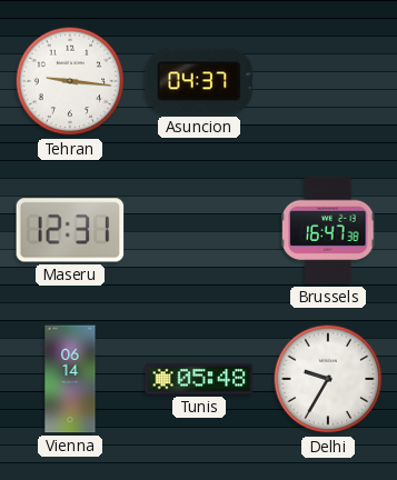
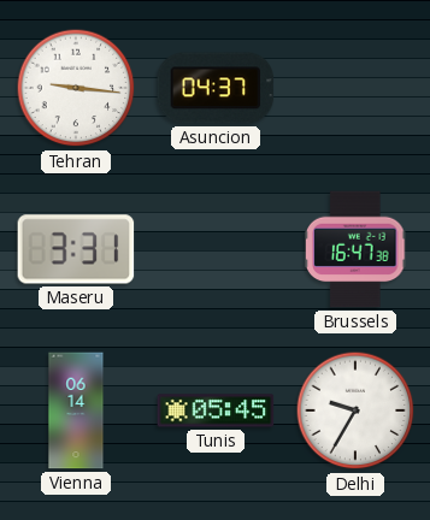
Maseru: 12:31 -> 3:31
Tunis: 05:48 -> 05:45
